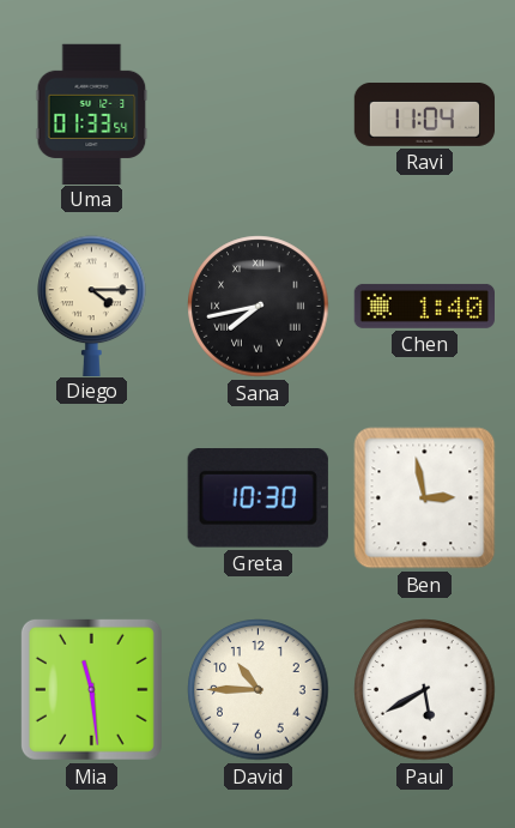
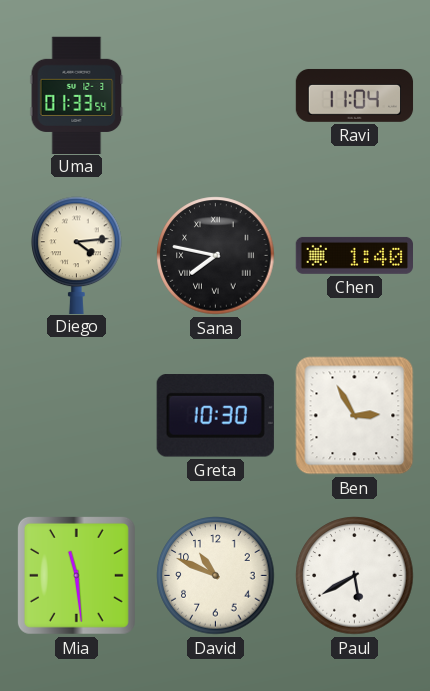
Diego: 4:15 -> 4:14
Sana: 7:43 -> 7:47
Ben: 2:58 -> 2:55
David: 10:45 -> 10:49
